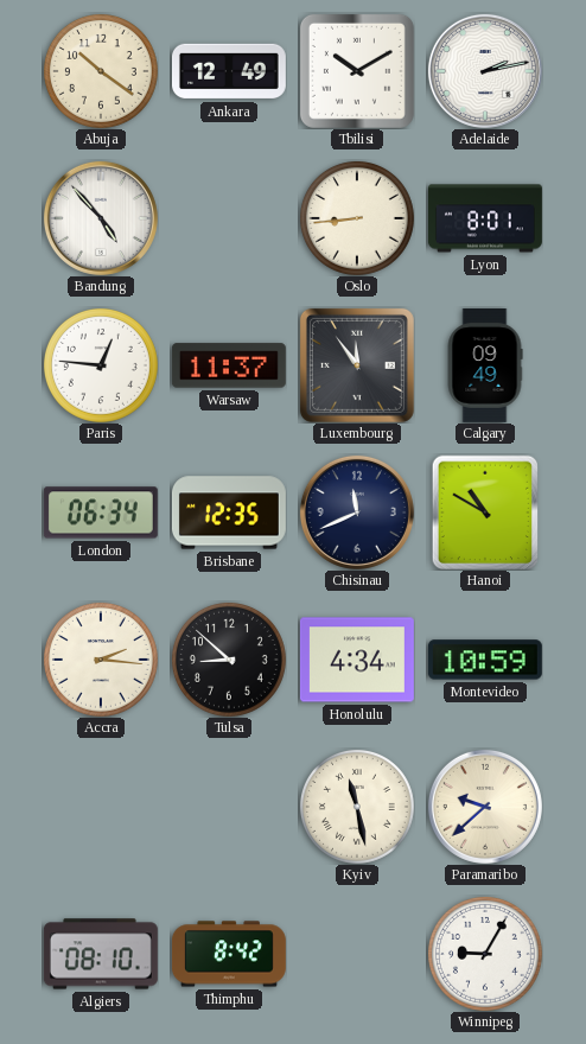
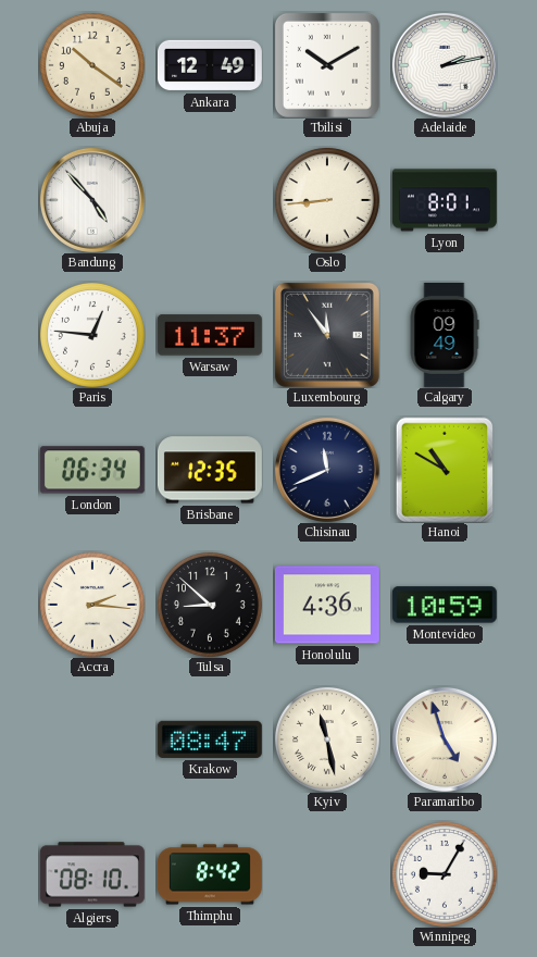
Honolulu: 4:34 -> 4:36
Krakow: none -> 08:47
Paramaribo: 9:38 -> 4:57
